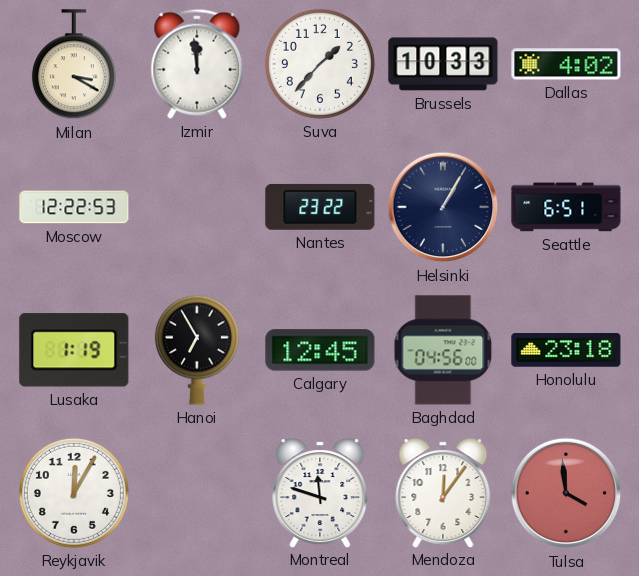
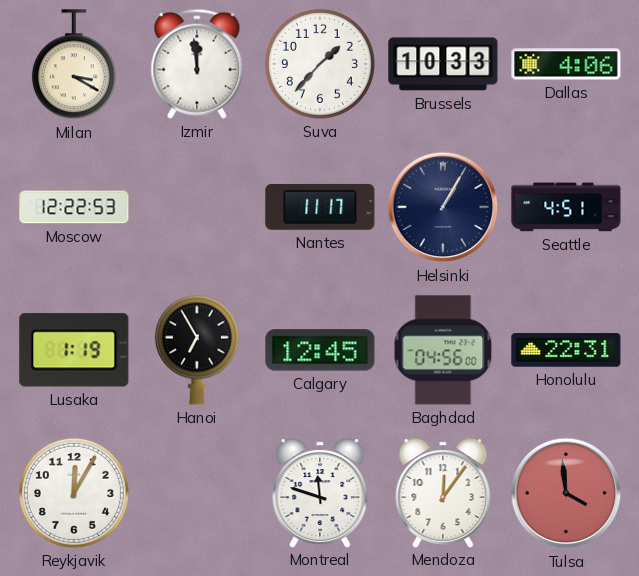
Dallas: 4:02 -> 4:06
Nantes: 23:22 -> 11:17
Seattle: 6:51 -> 4:51
Honolulu: 23:18 -> 22:31
